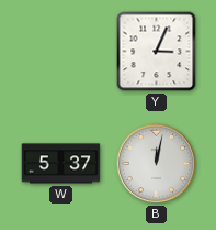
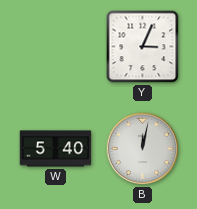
W: 5:37 -> 5:40
